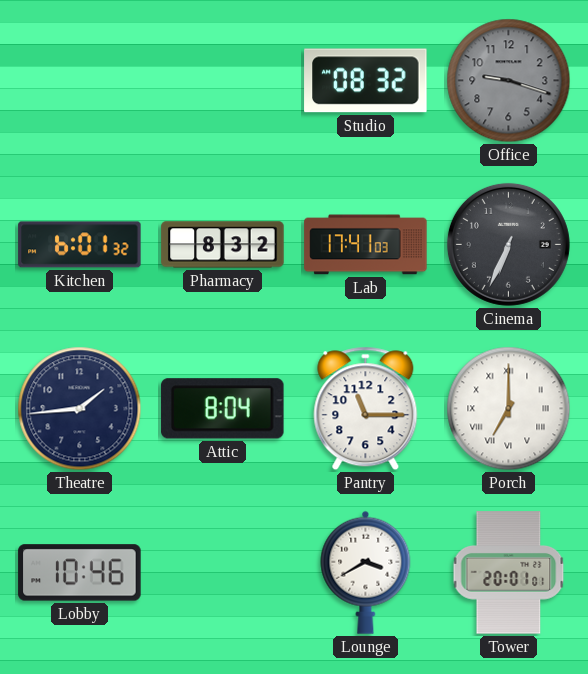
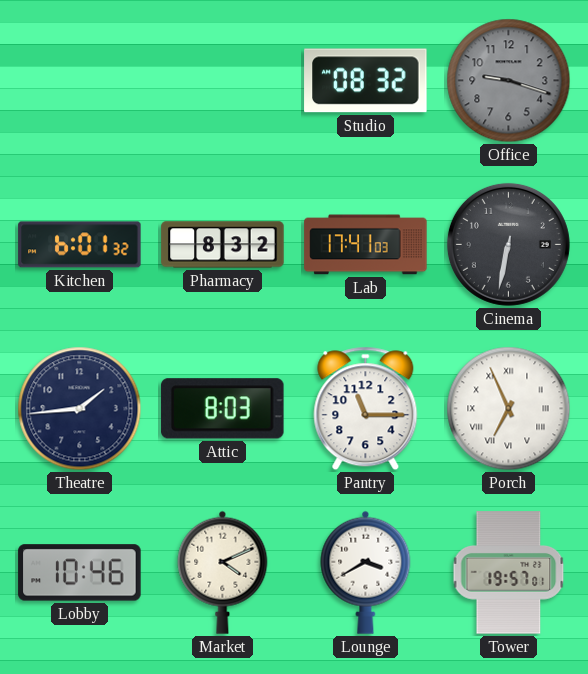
Cinema: 6:34 -> 6:32
Attic: 8:04 -> 8:03
Porch: 7:00 -> 6:56
Market: none -> 4:11
Tower: 20:01 -> 19:57
